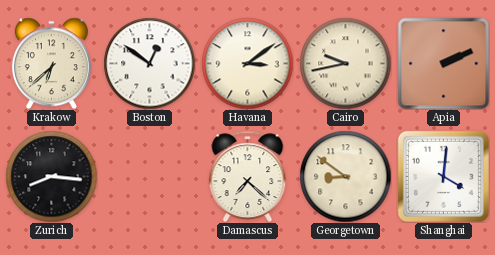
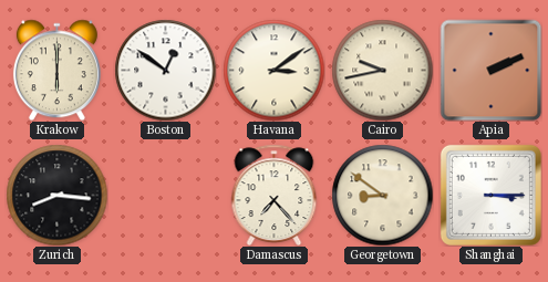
Krakow: 6:38 -> 6:00
Damascus: 7:22 -> 7:23
Shanghai: 4:01 -> 3:15
